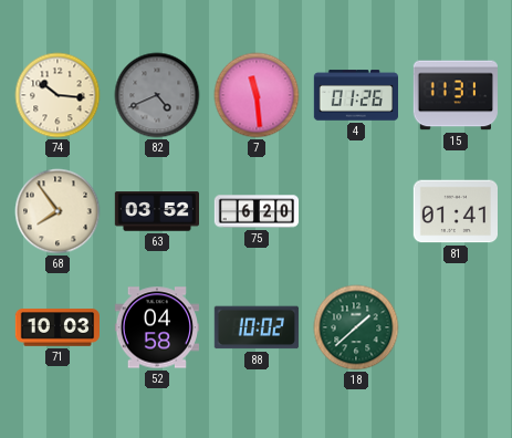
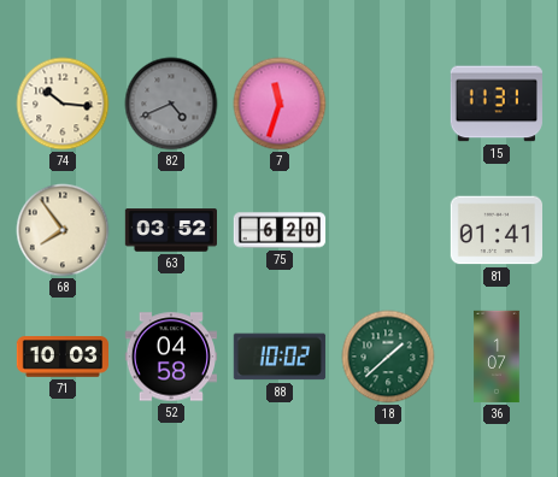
7: 11:29 -> 11:33
4: 01:26 -> none
36: none -> 1:07
